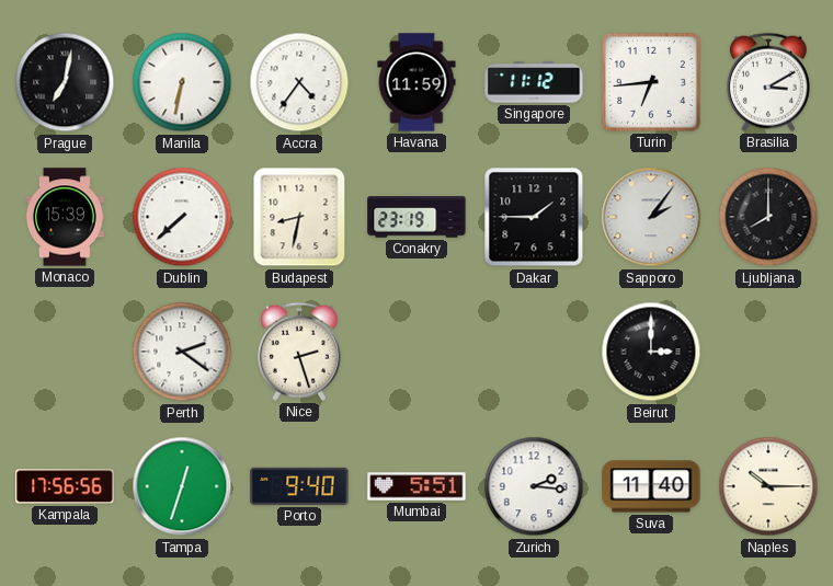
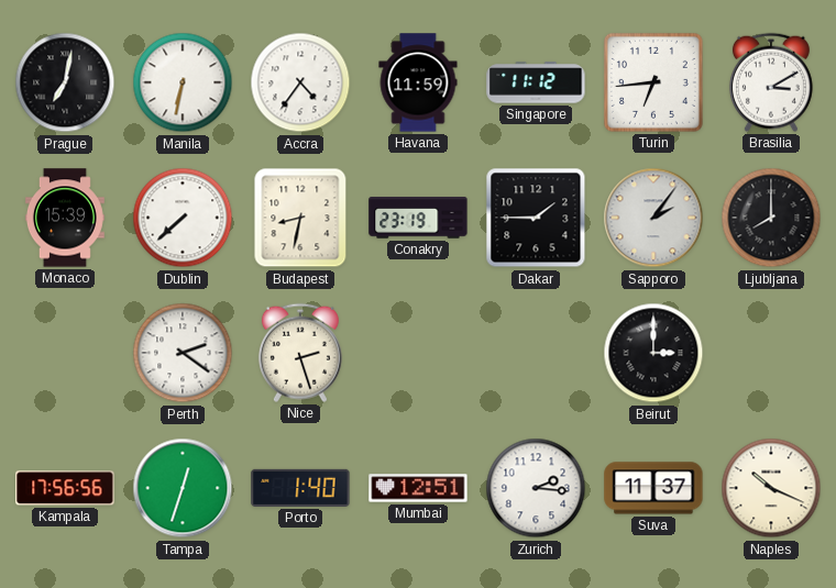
Porto: 9:40 -> 1:40
Mumbai: 5:51 -> 12:51
Suva: 11:40 -> 11:37
Naples: 10:15 -> 10:19
